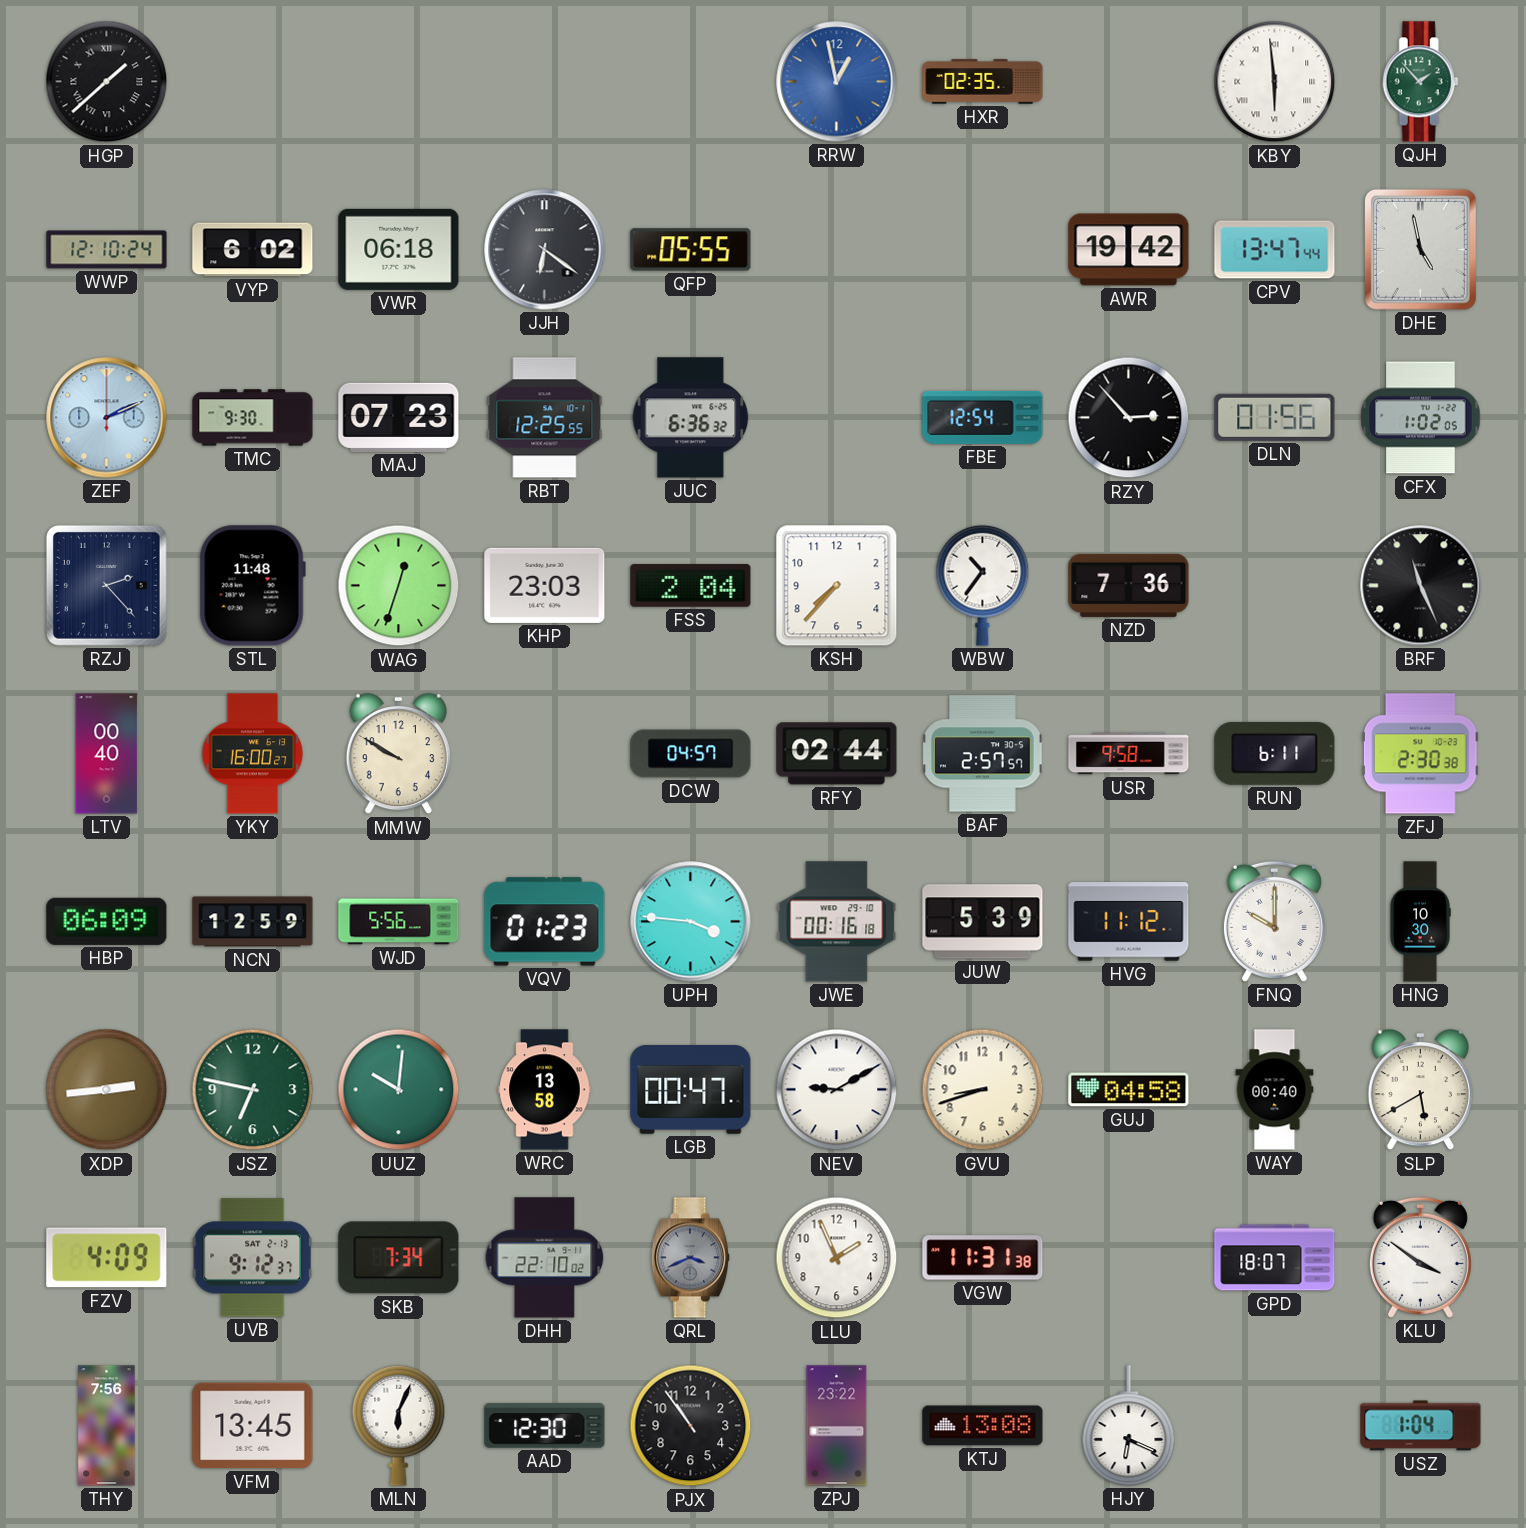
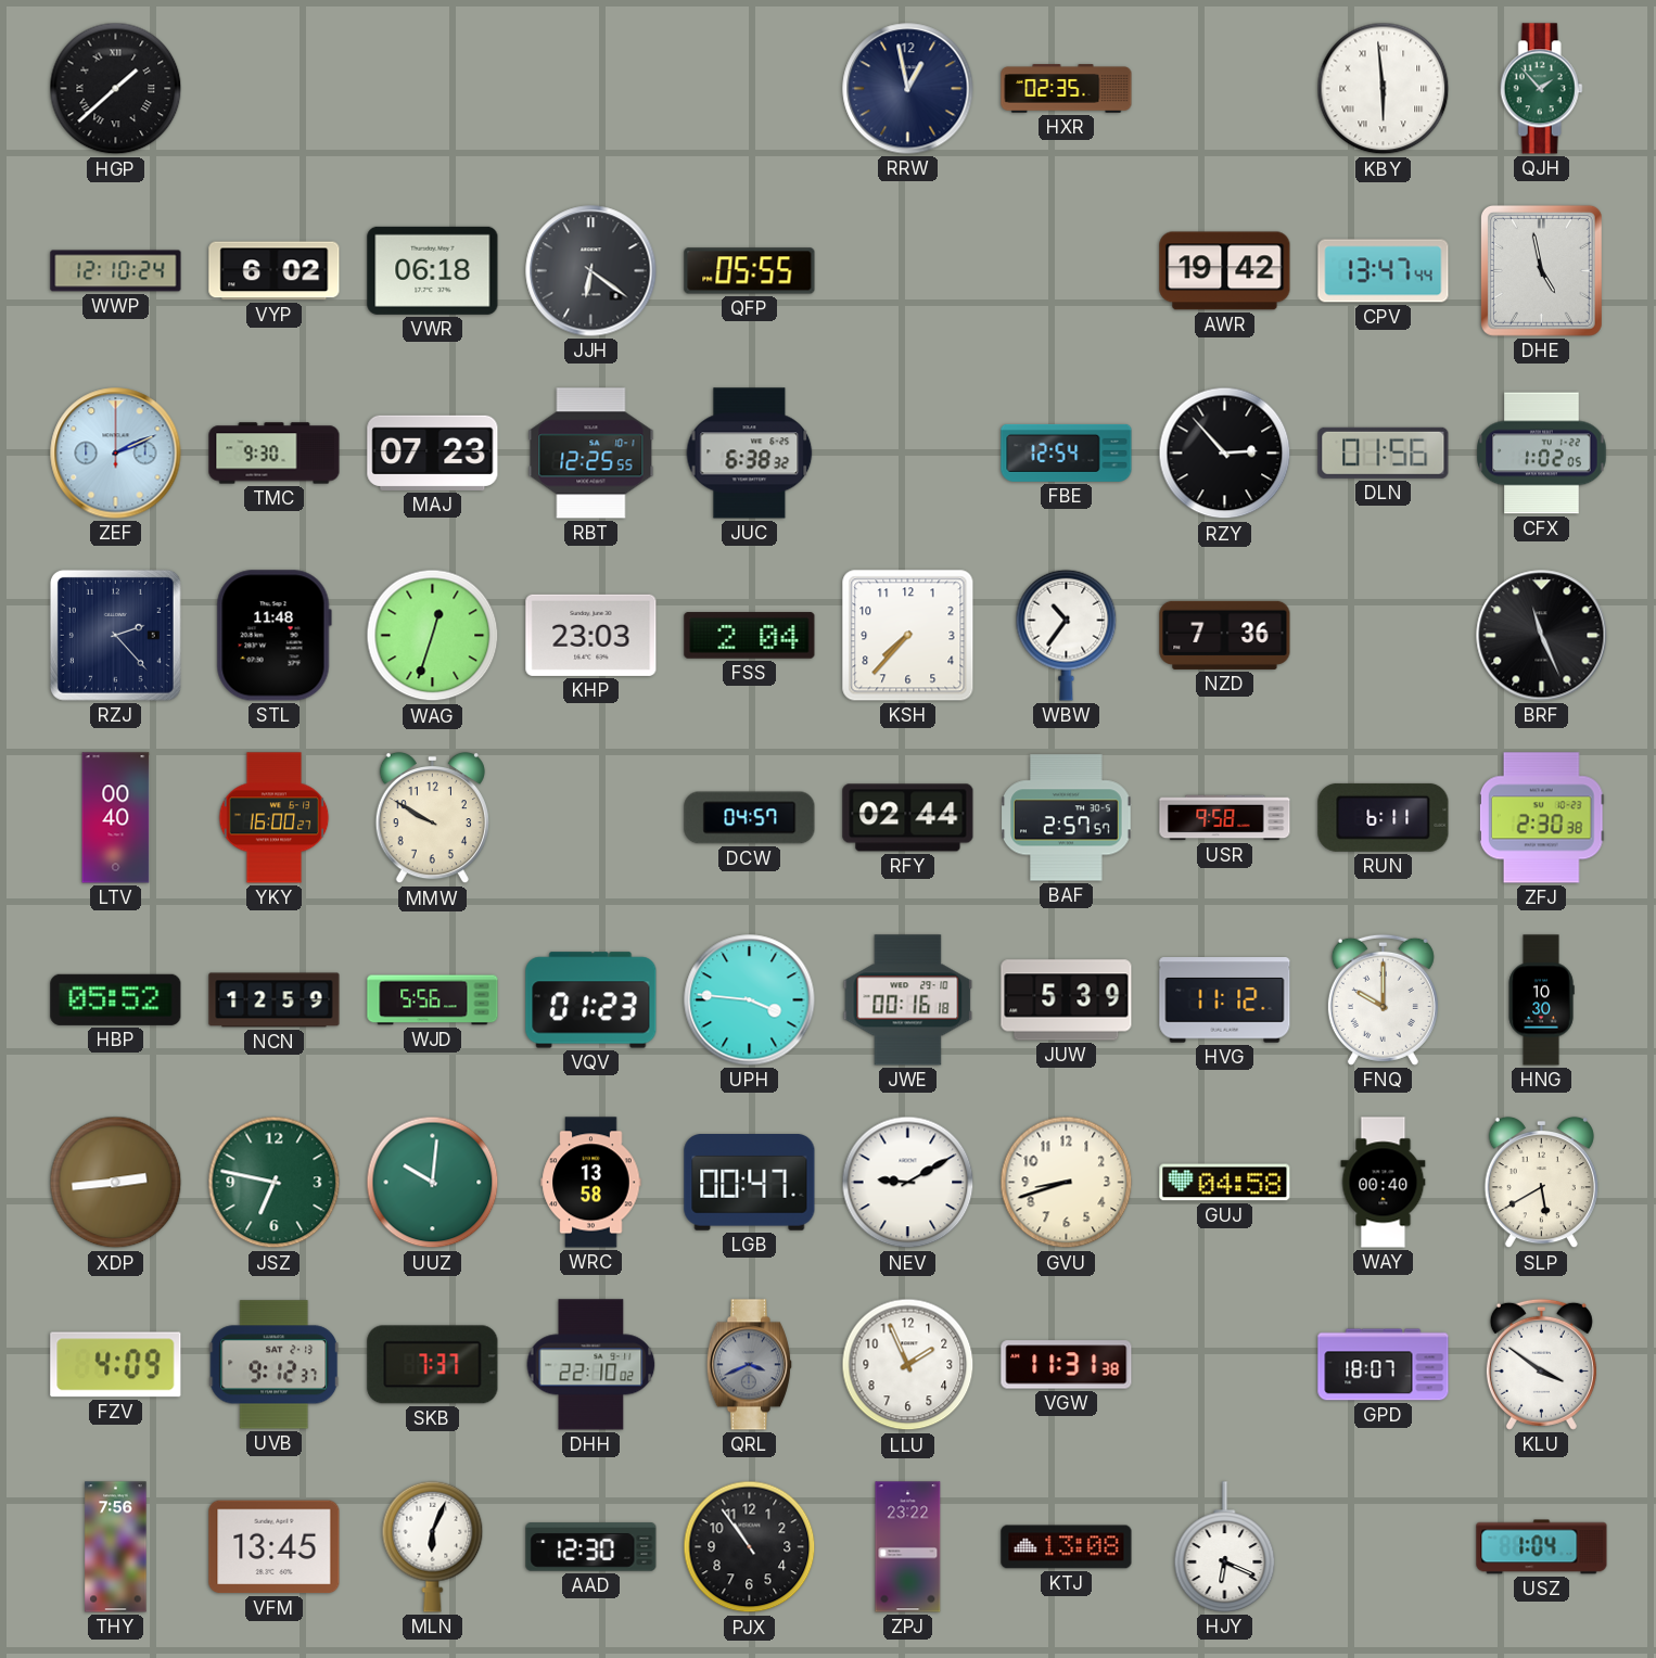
RRW dial: blue -> navy
JUC: 6:36 -> 6:38
HBP: 06:09 -> 05:52
SKB: 7:34 -> 7:37
